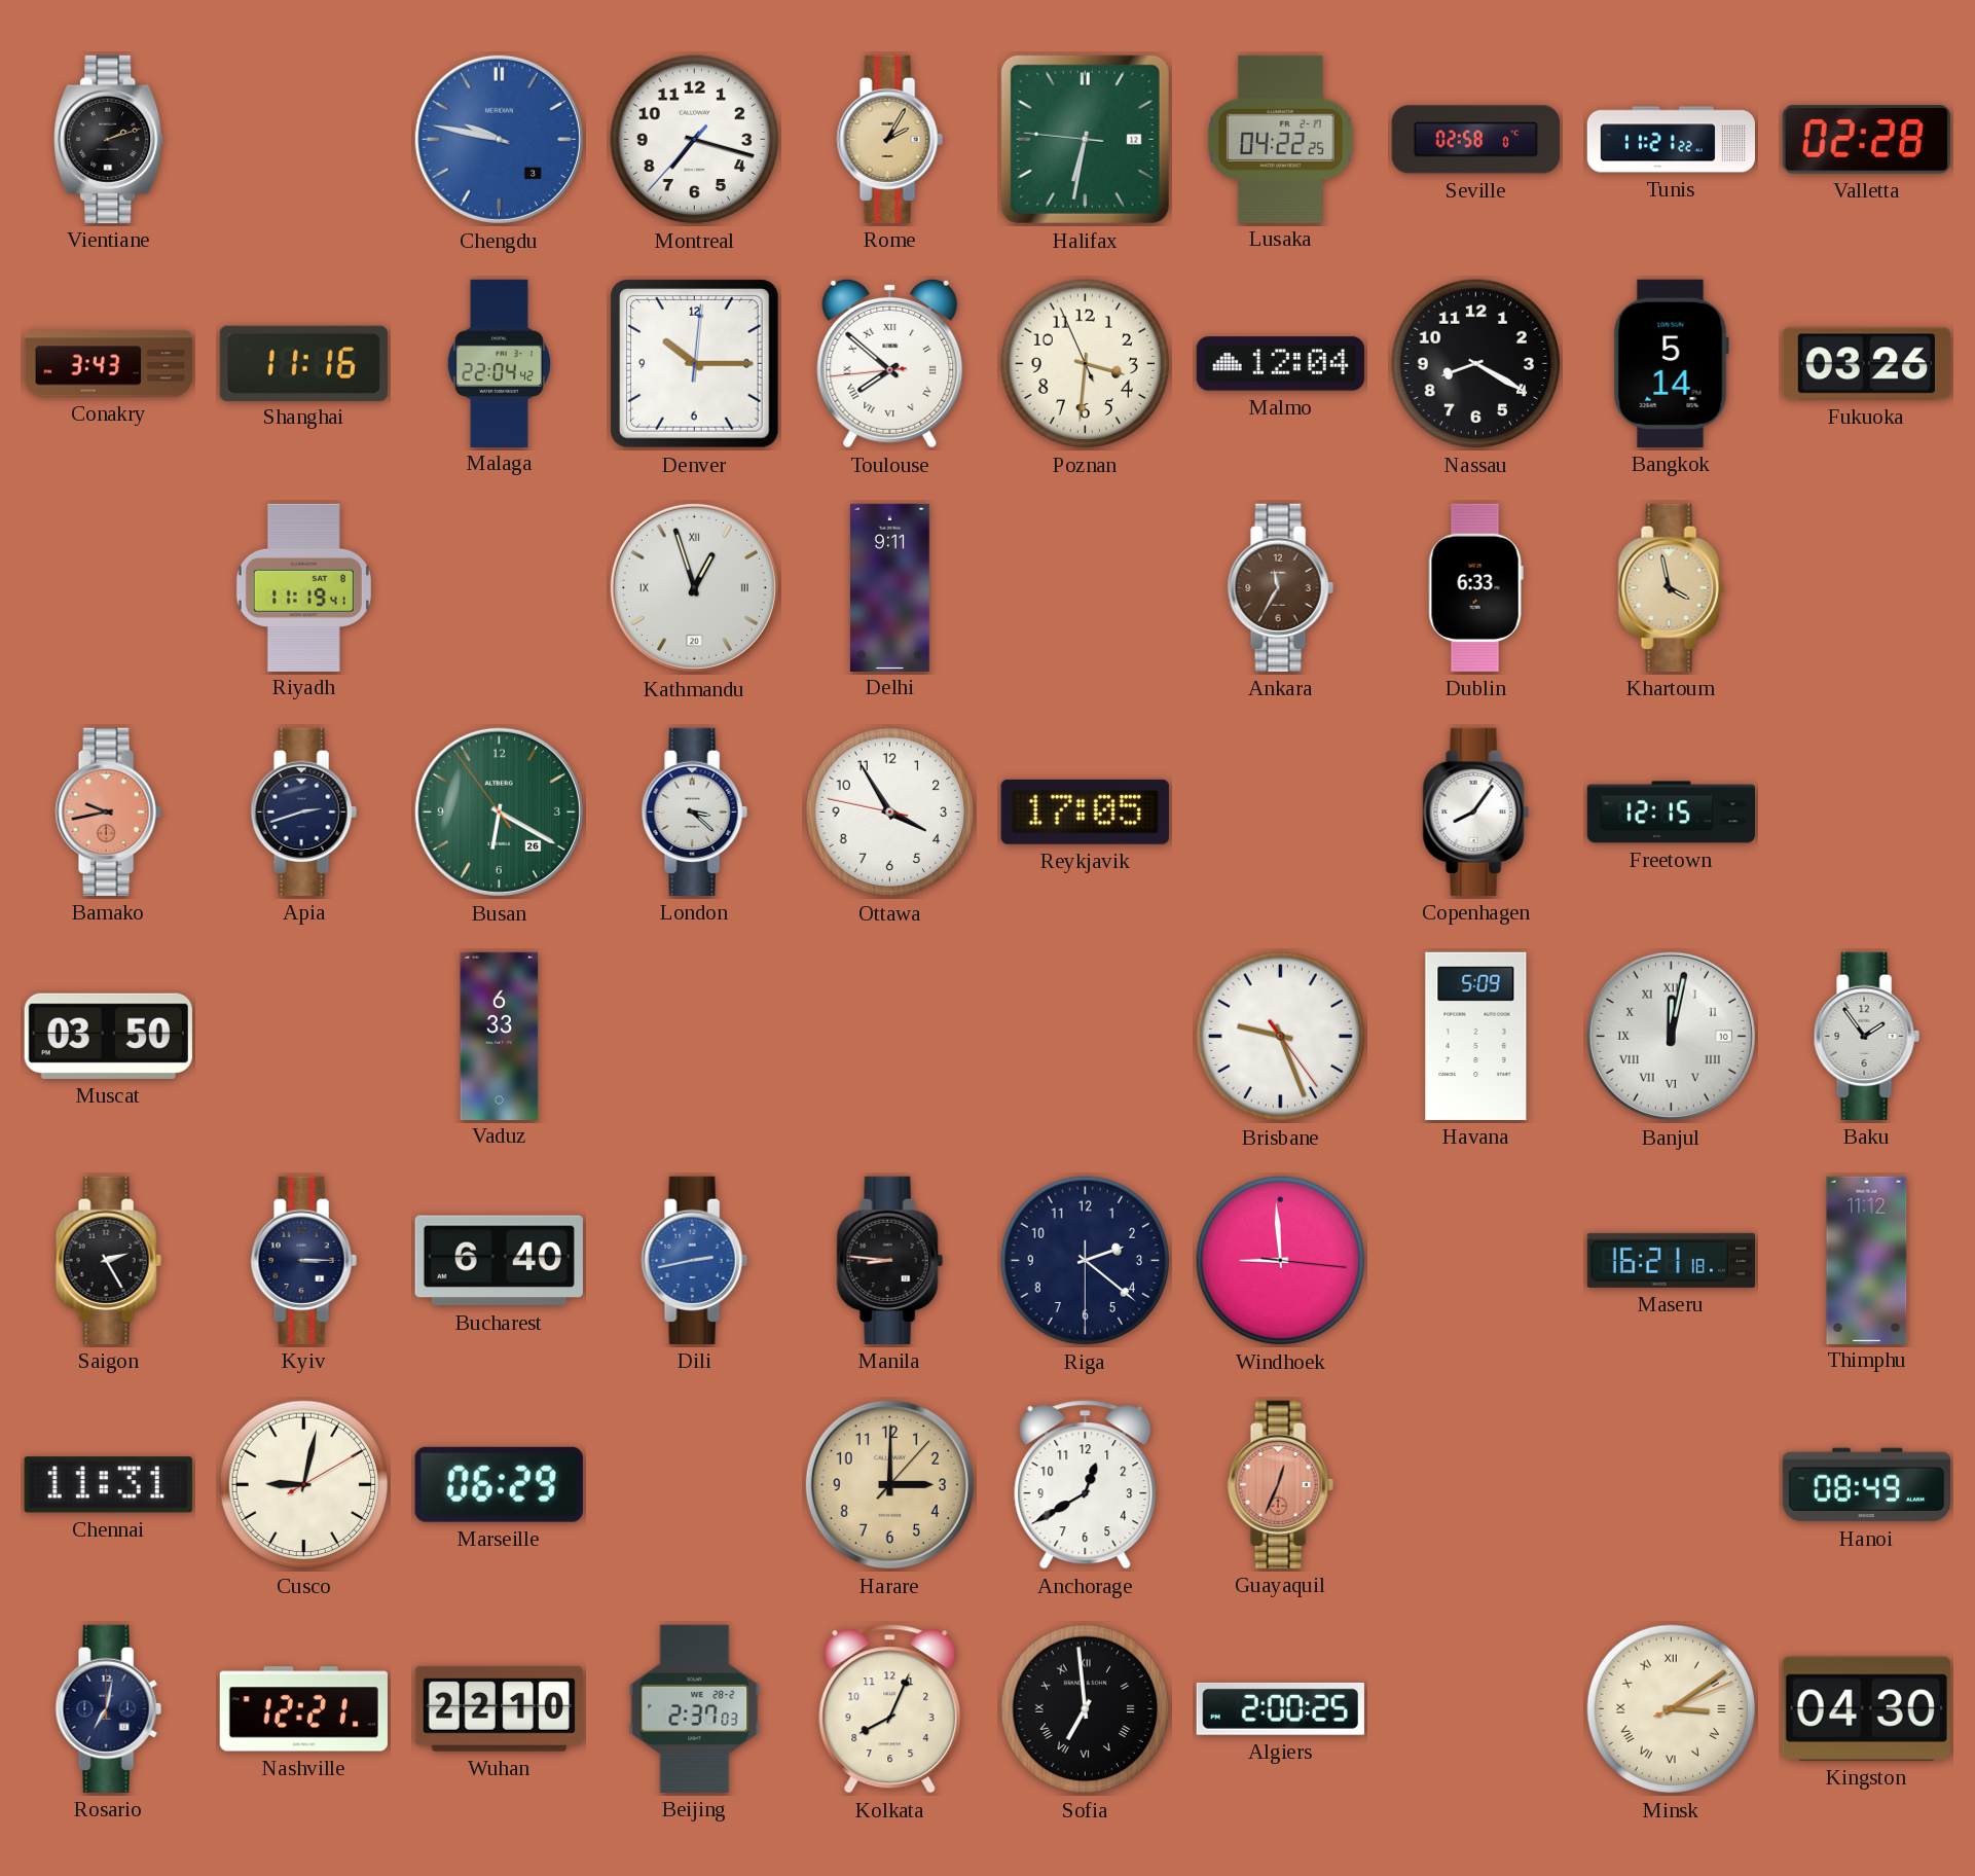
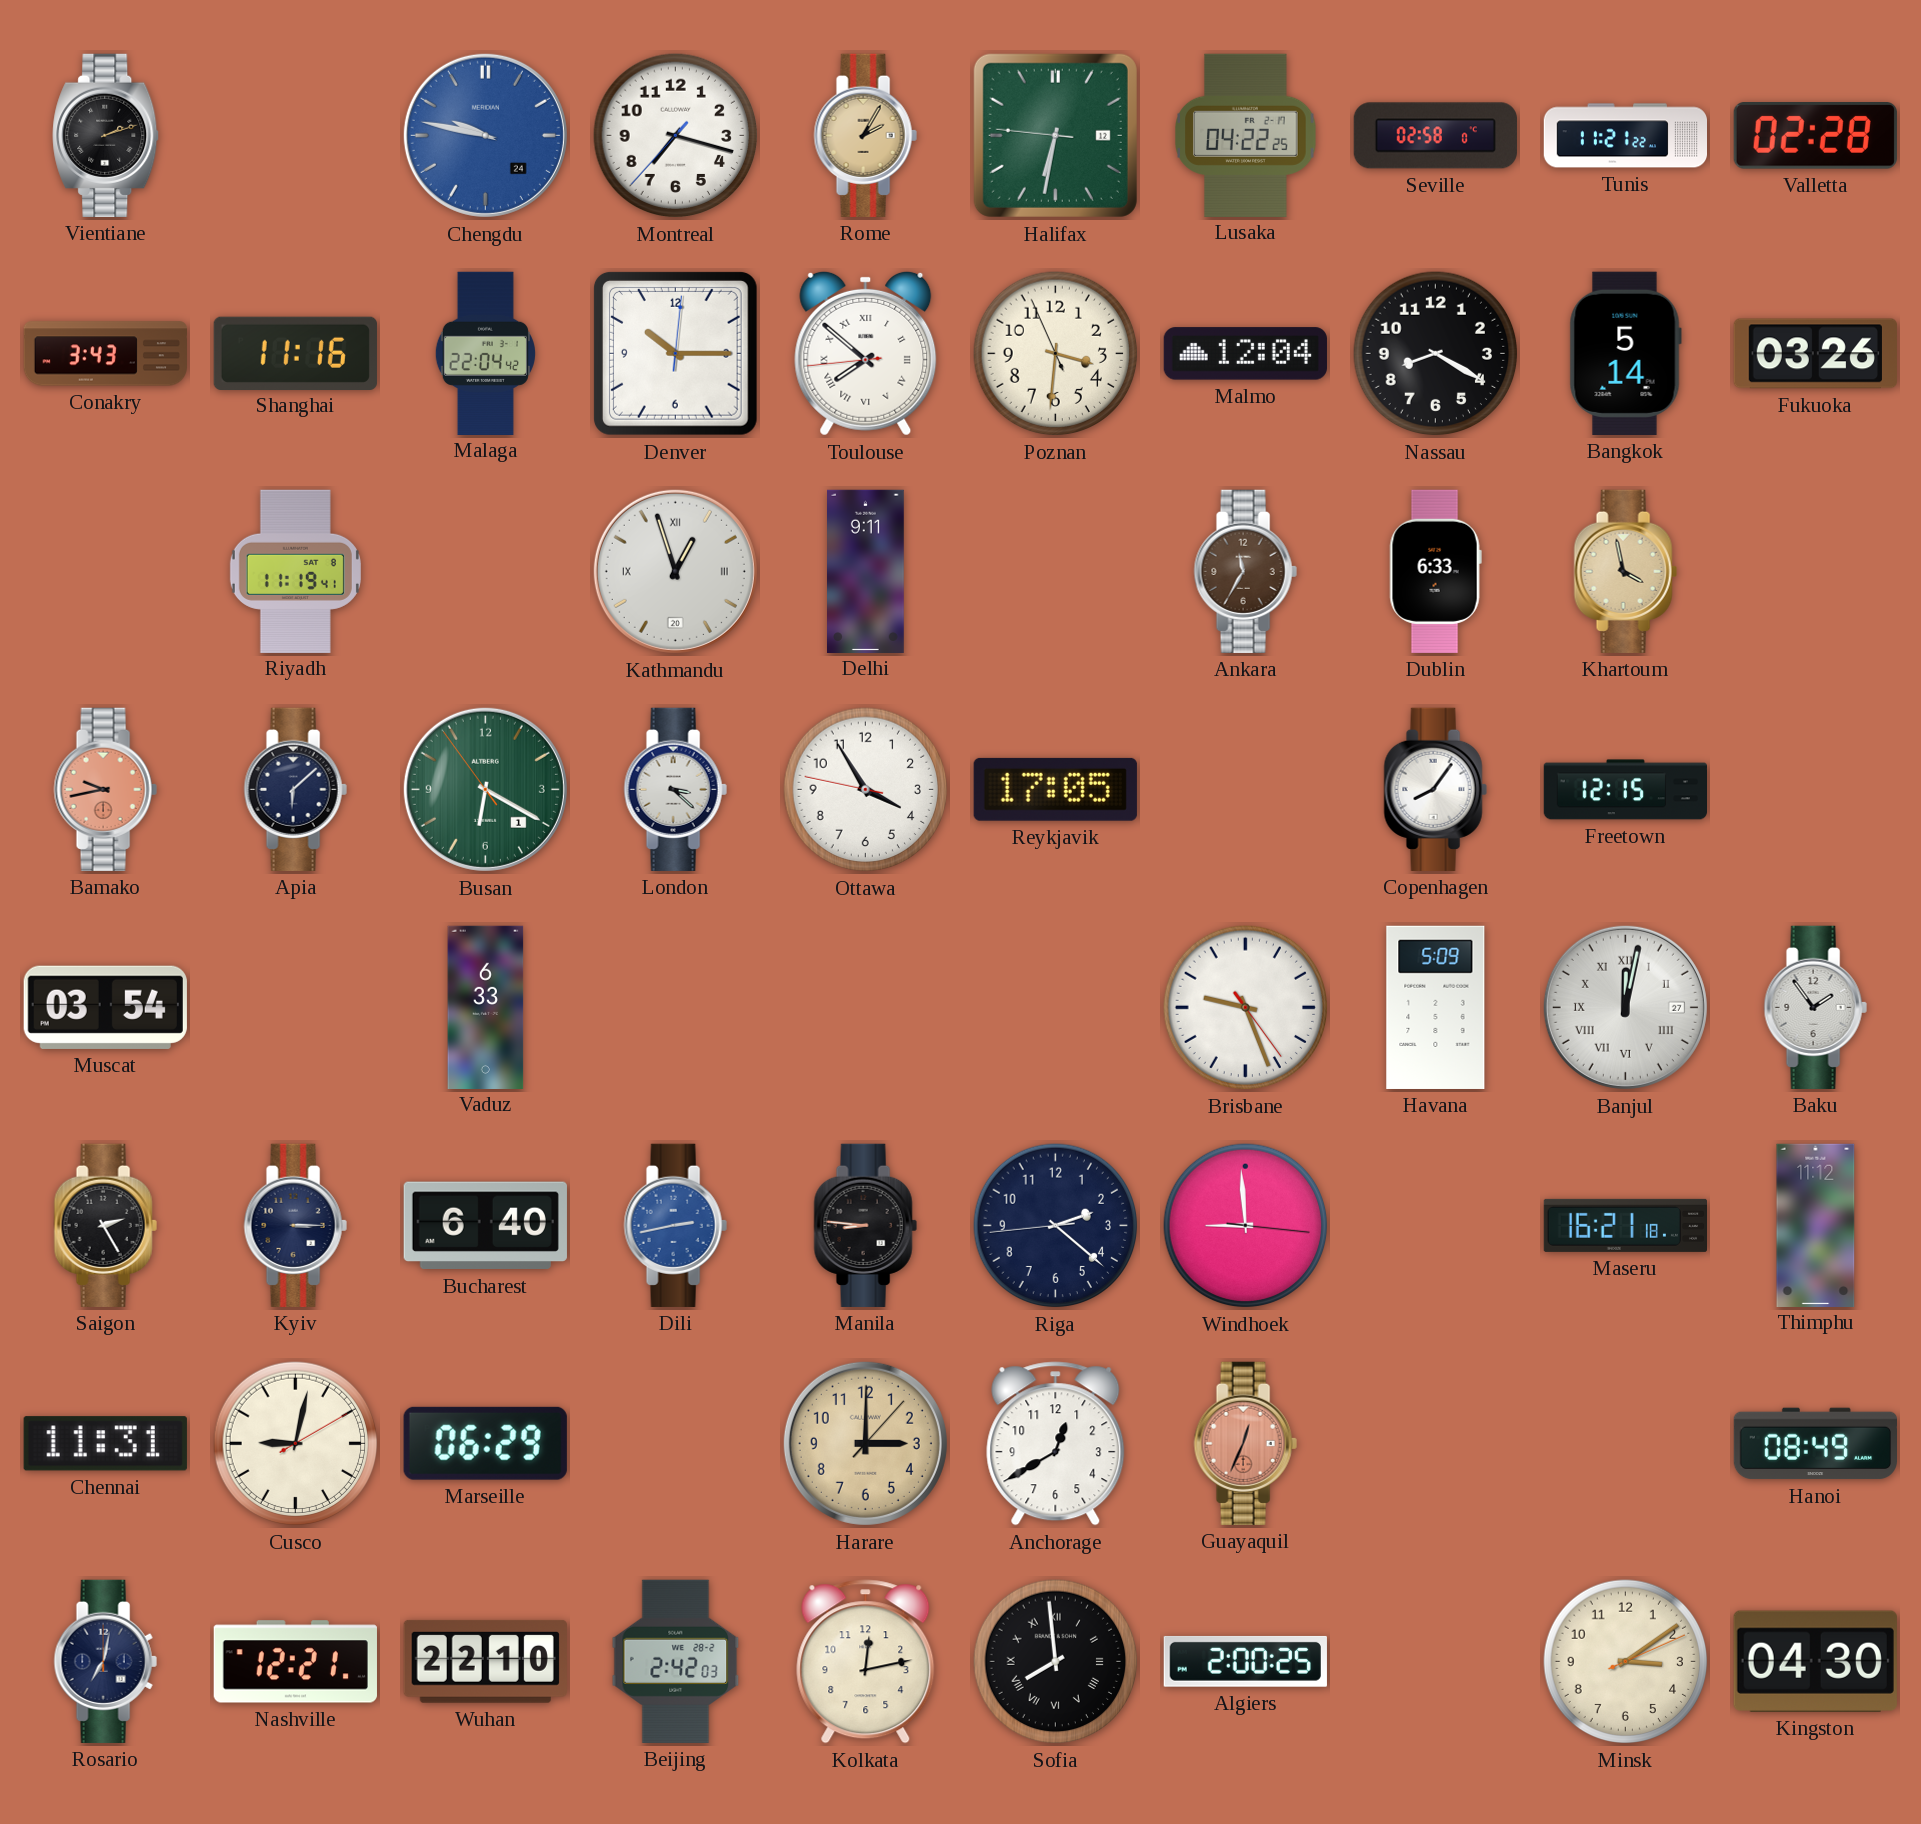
Chengdu date: 3 -> 24
Apia: 2:42 -> 6:08
Busan date: 26 -> 1
Muscat: 03:50 -> 03:54
Banjul date: 10 -> 27
Riga: 2:21:30 -> 2:21:44
Beijing: 2:37 -> 2:42
Kolkata: 8:04 -> 12:13
Sofia: 6:59 -> 7:59
Minsk numerals: Roman -> Arabic
